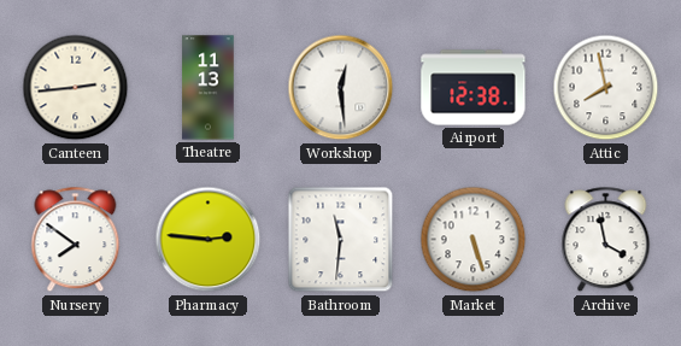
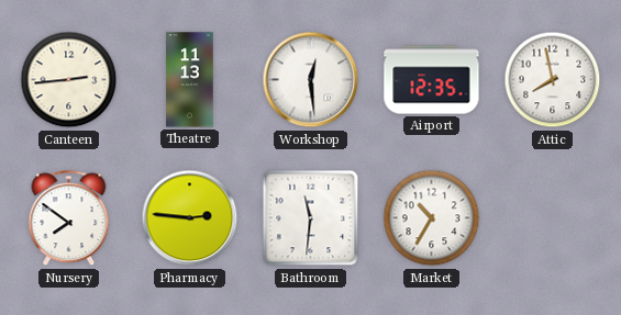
Airport: 12:38 -> 12:35
Market: 5:27 -> 10:35
Archive: 3:58 -> none
